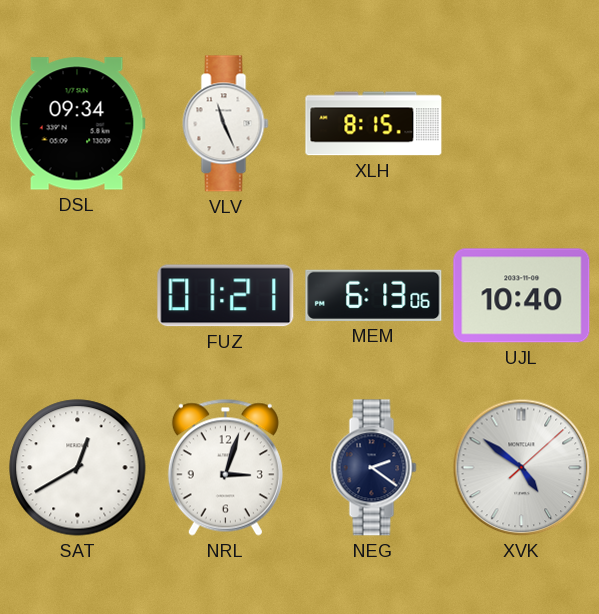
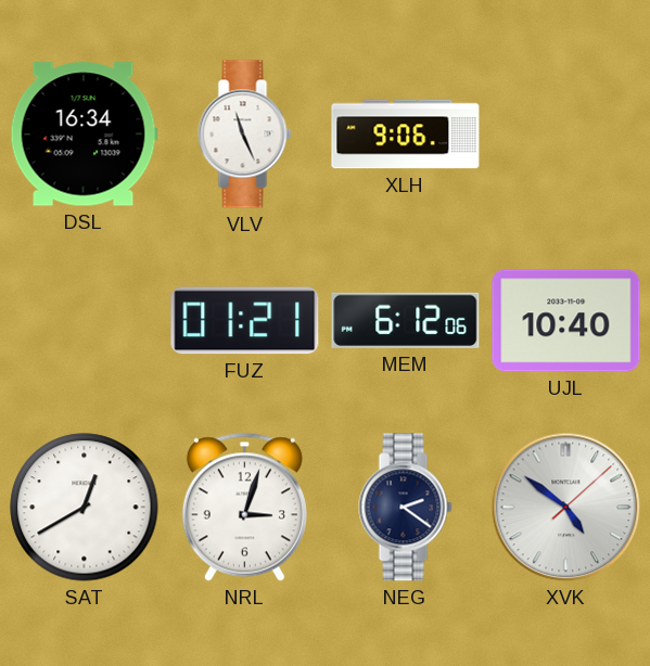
DSL: 09:34 -> 16:34
XLH: 8:15 -> 9:06
MEM: 6:13 -> 6:12
